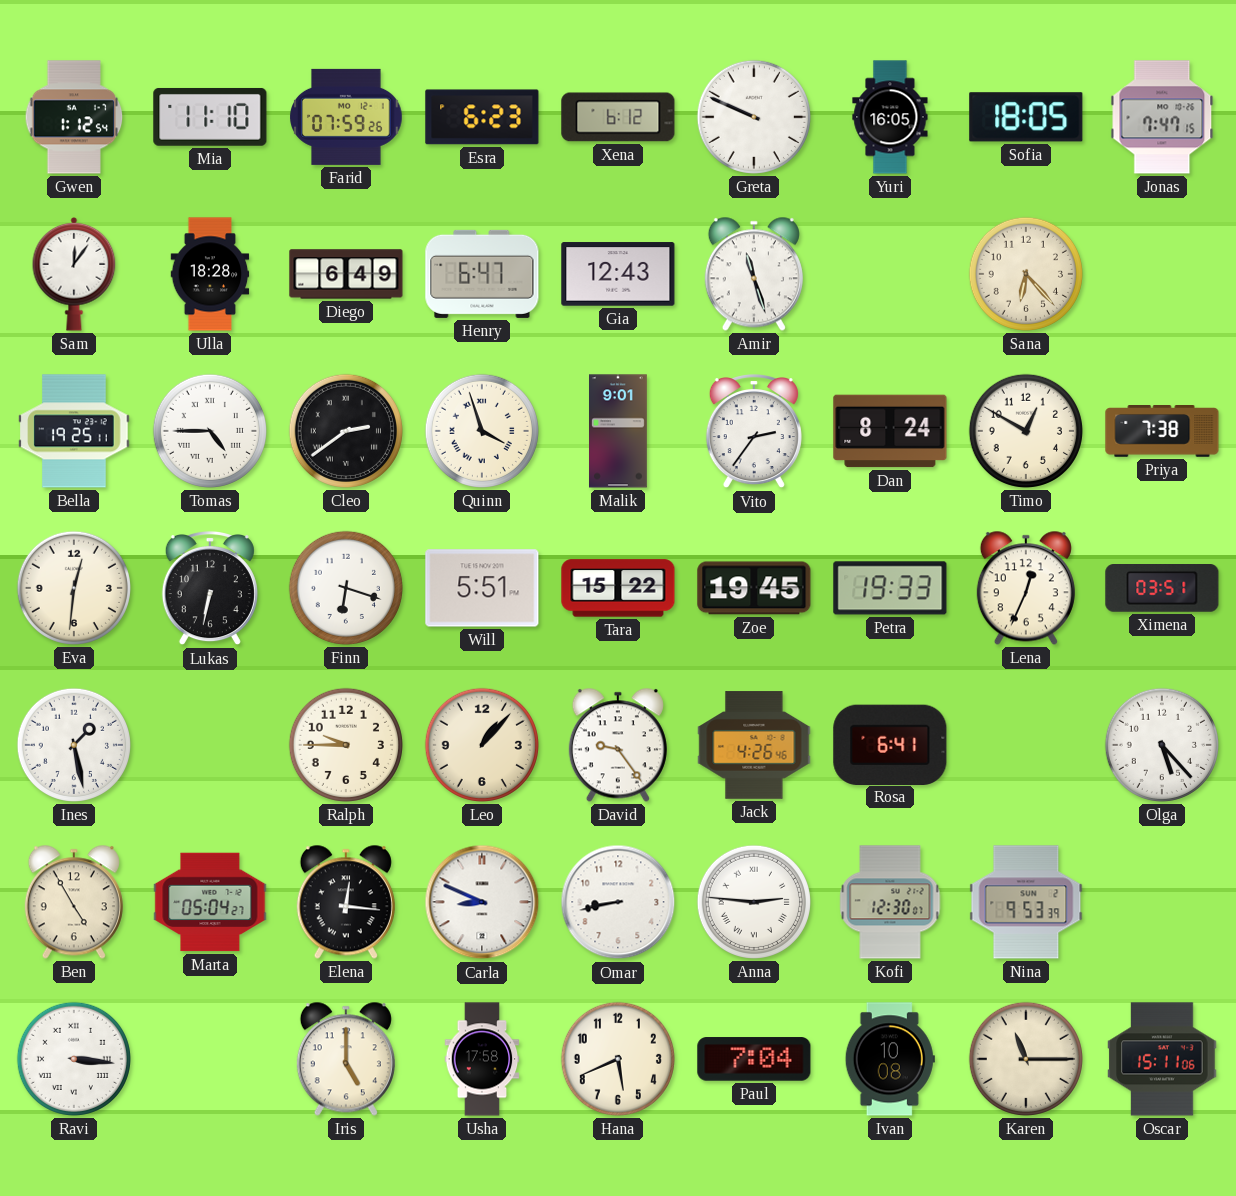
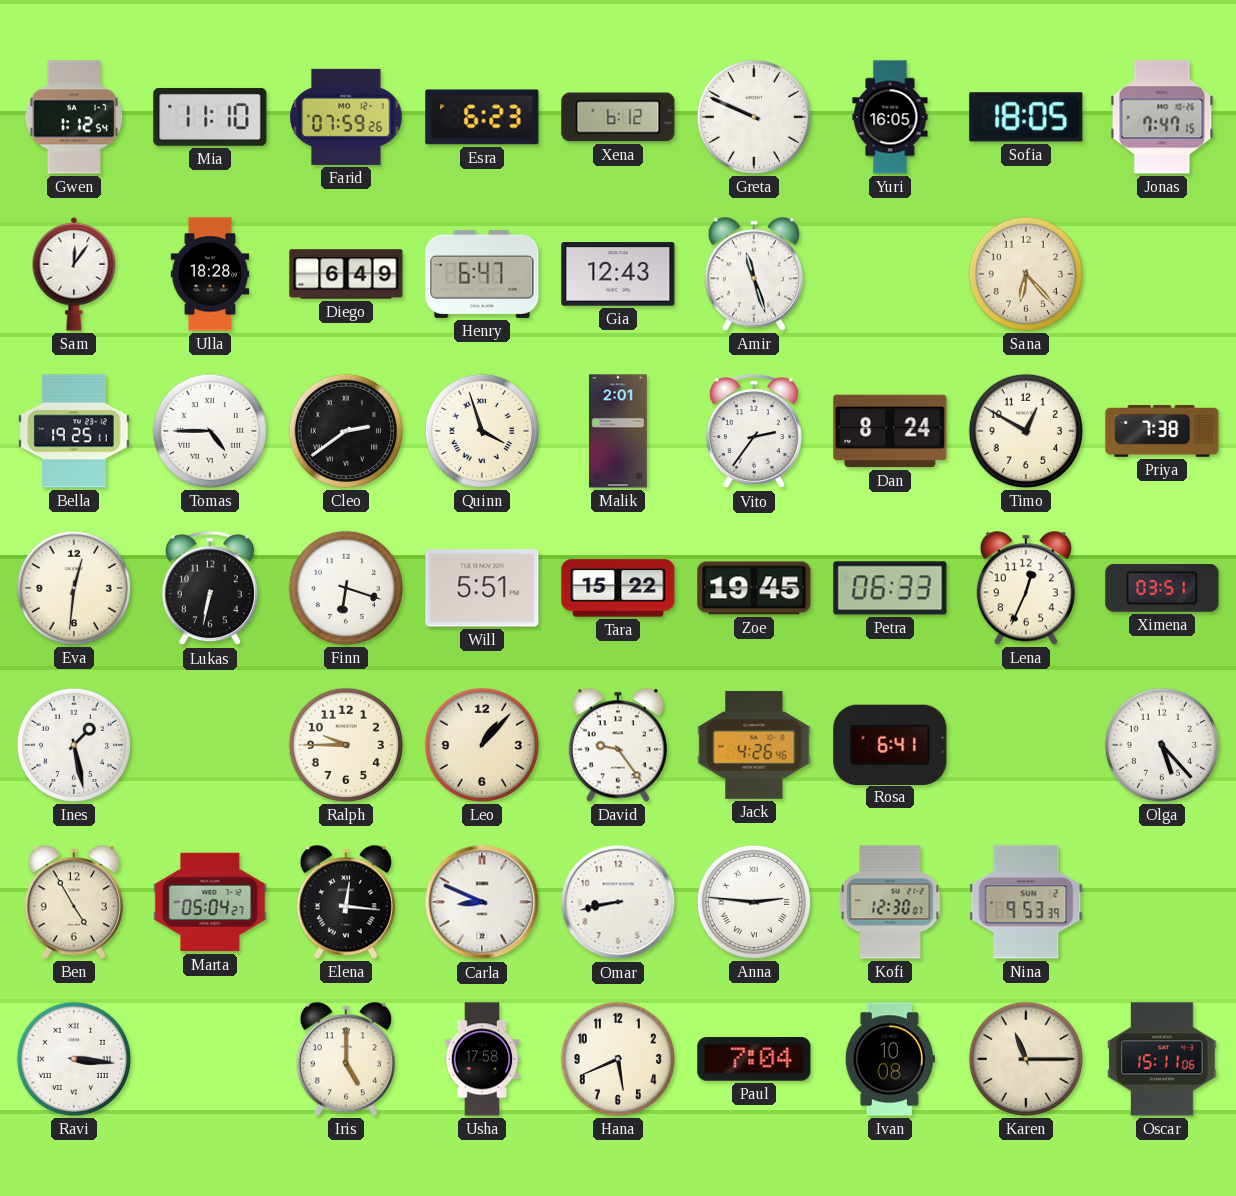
Malik: 9:01 -> 2:01
Petra: 19:33 -> 06:33
